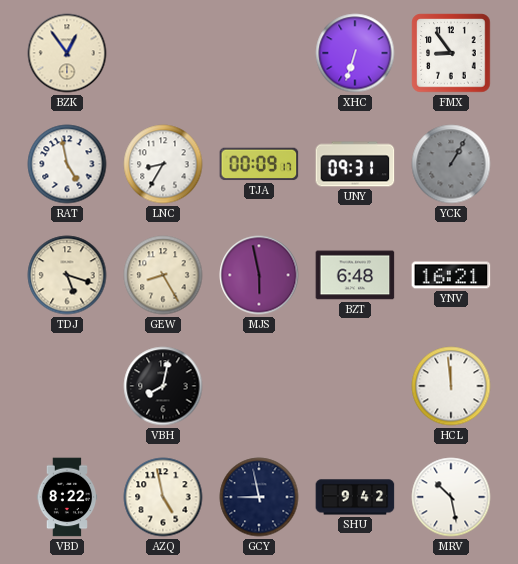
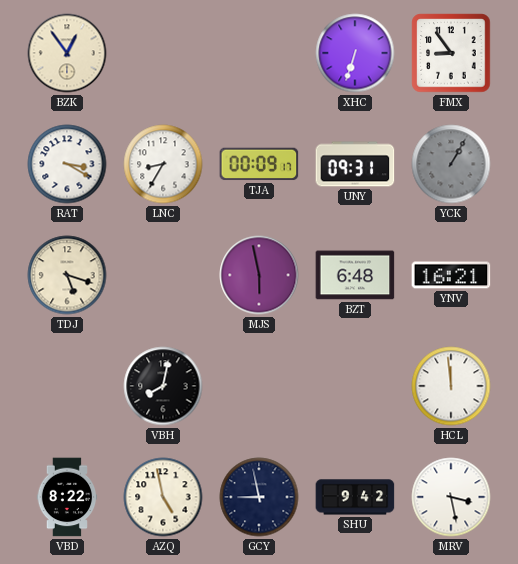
RAT: 4:58 -> 3:20
GEW: 8:25 -> none
MRV: 10:28 -> 3:28
